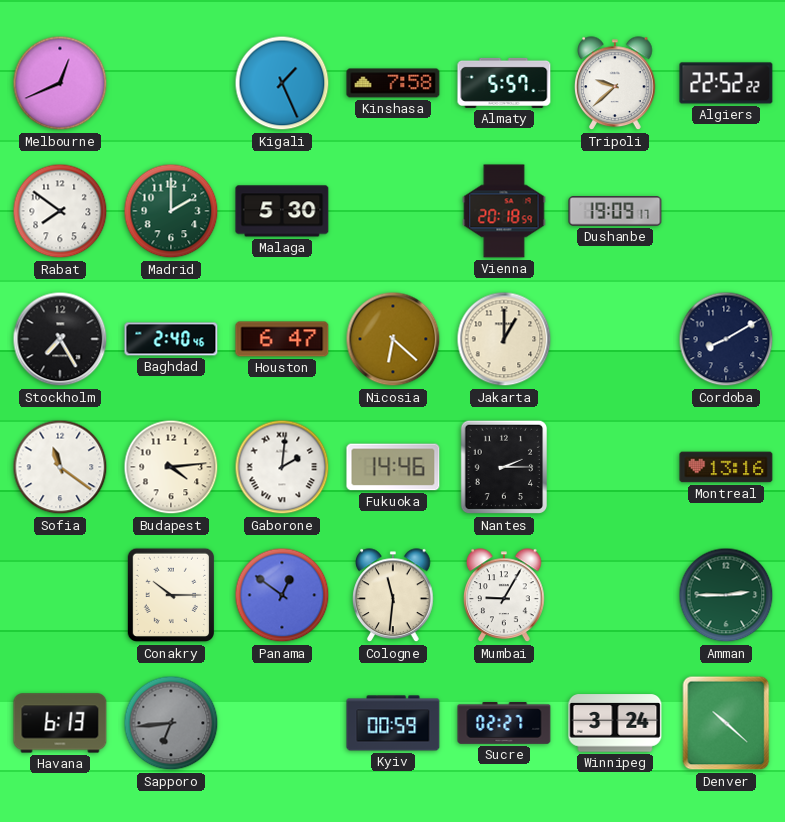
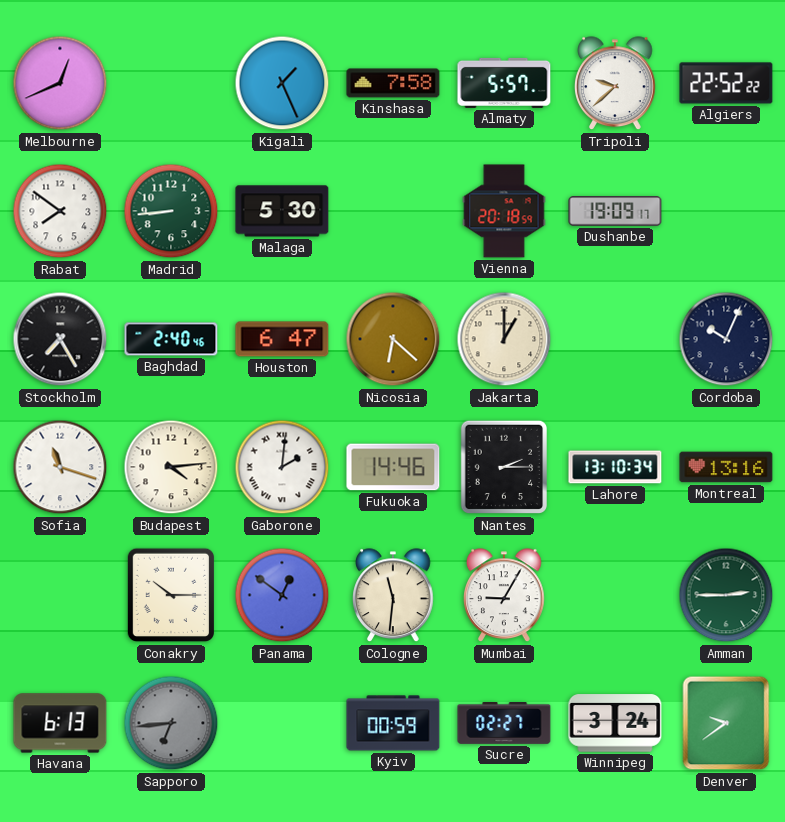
Madrid: 2:00 -> 8:44
Cordoba: 8:10 -> 10:04
Sofia: 11:21 -> 11:18
Lahore: none -> 13:10
Denver: 10:22 -> 9:39
